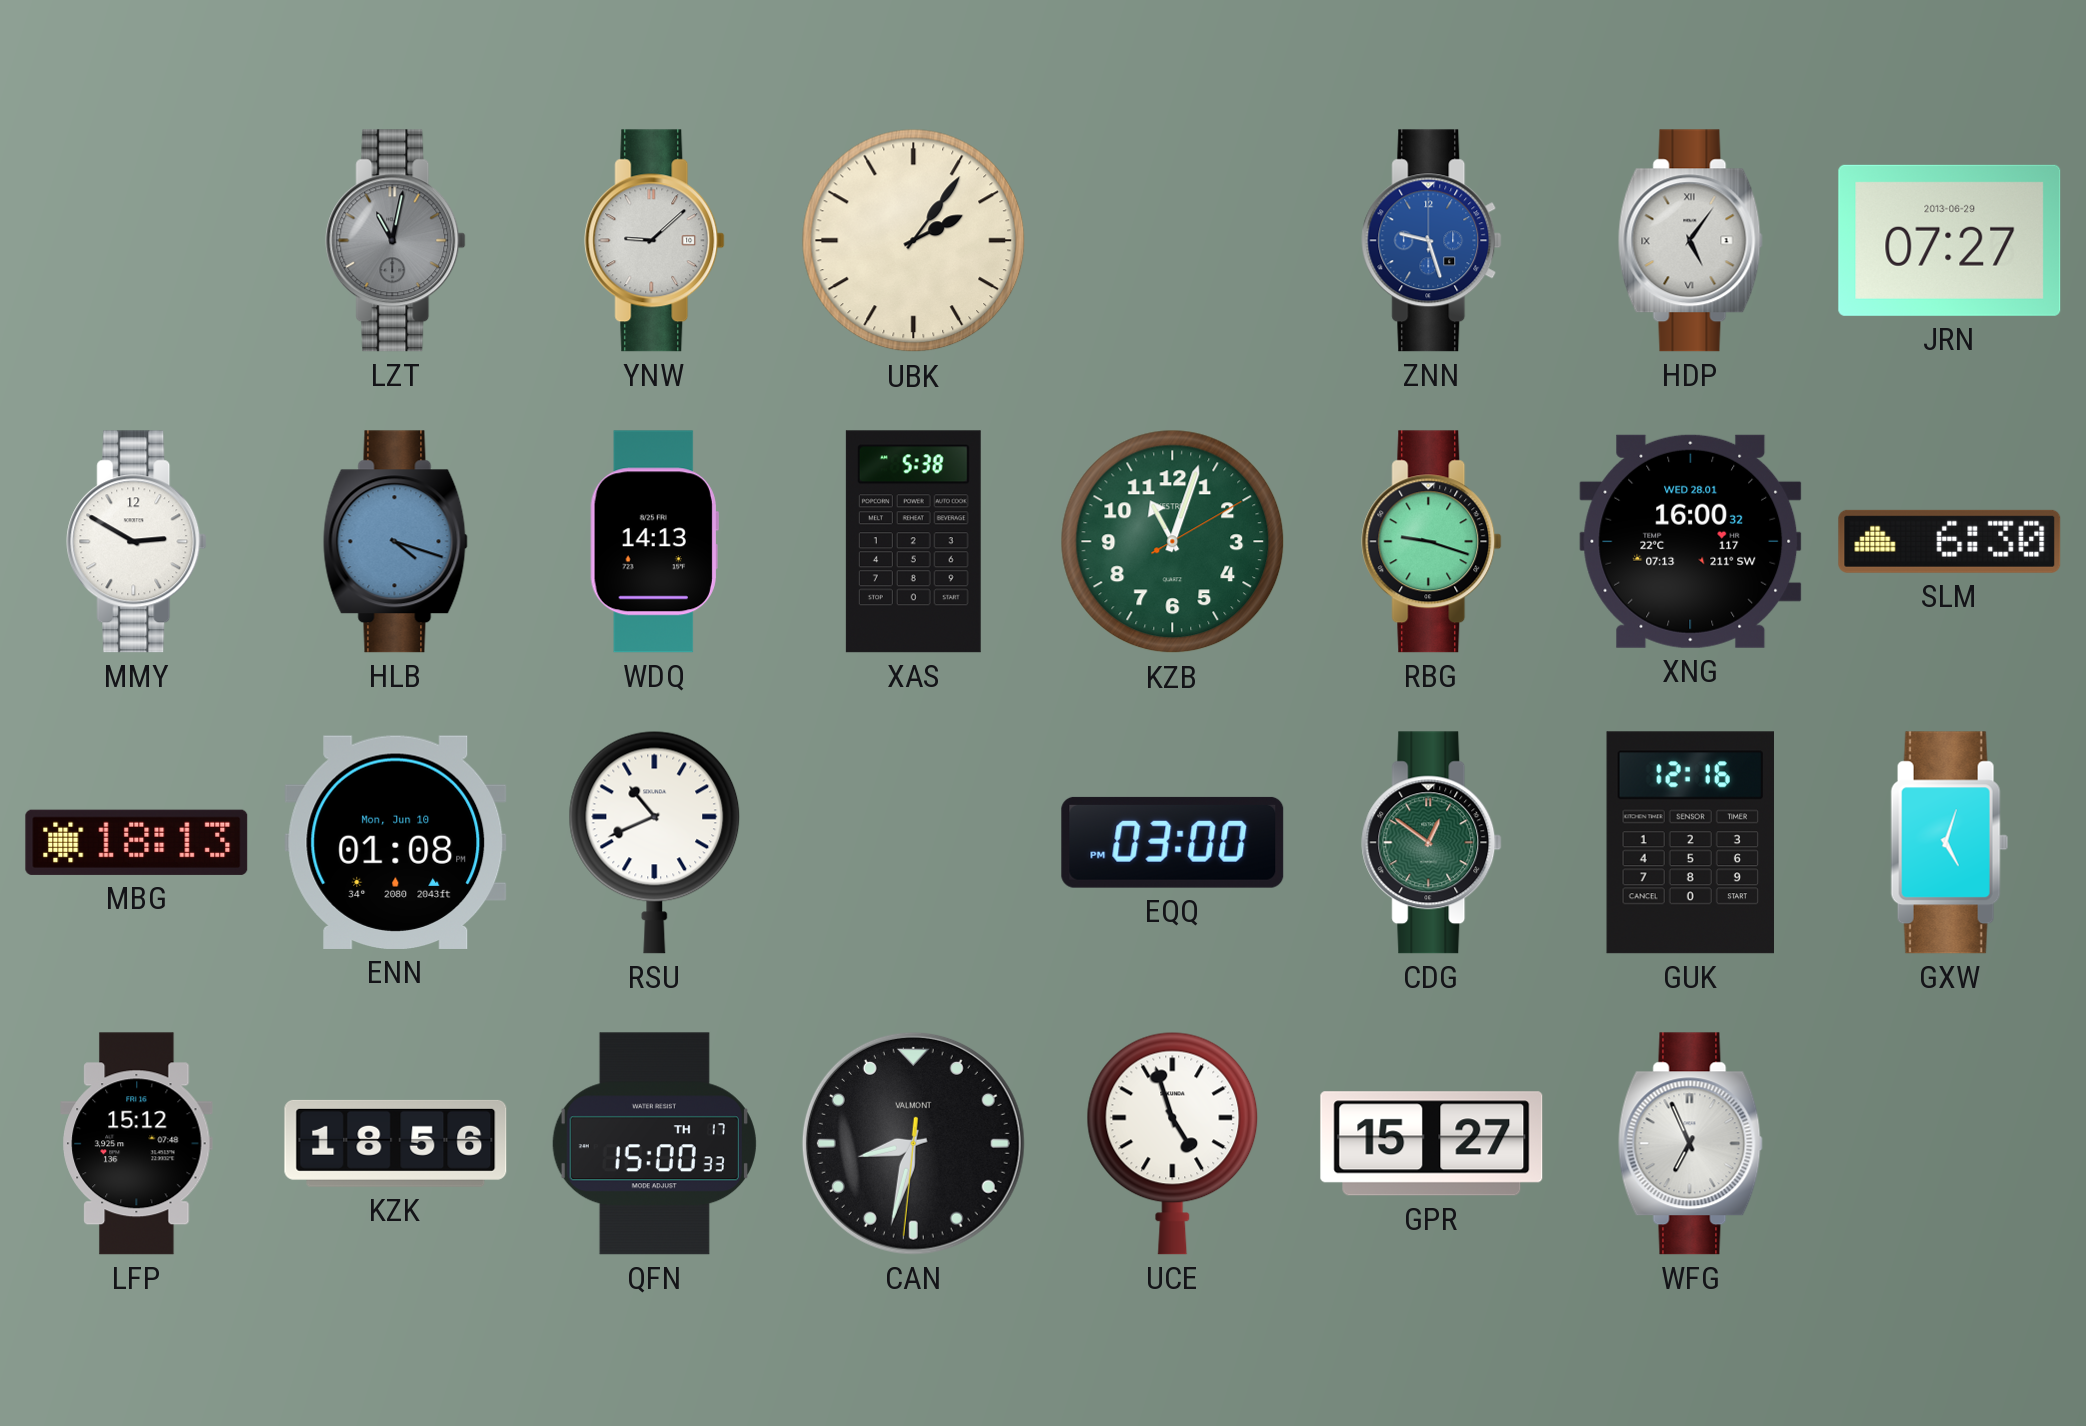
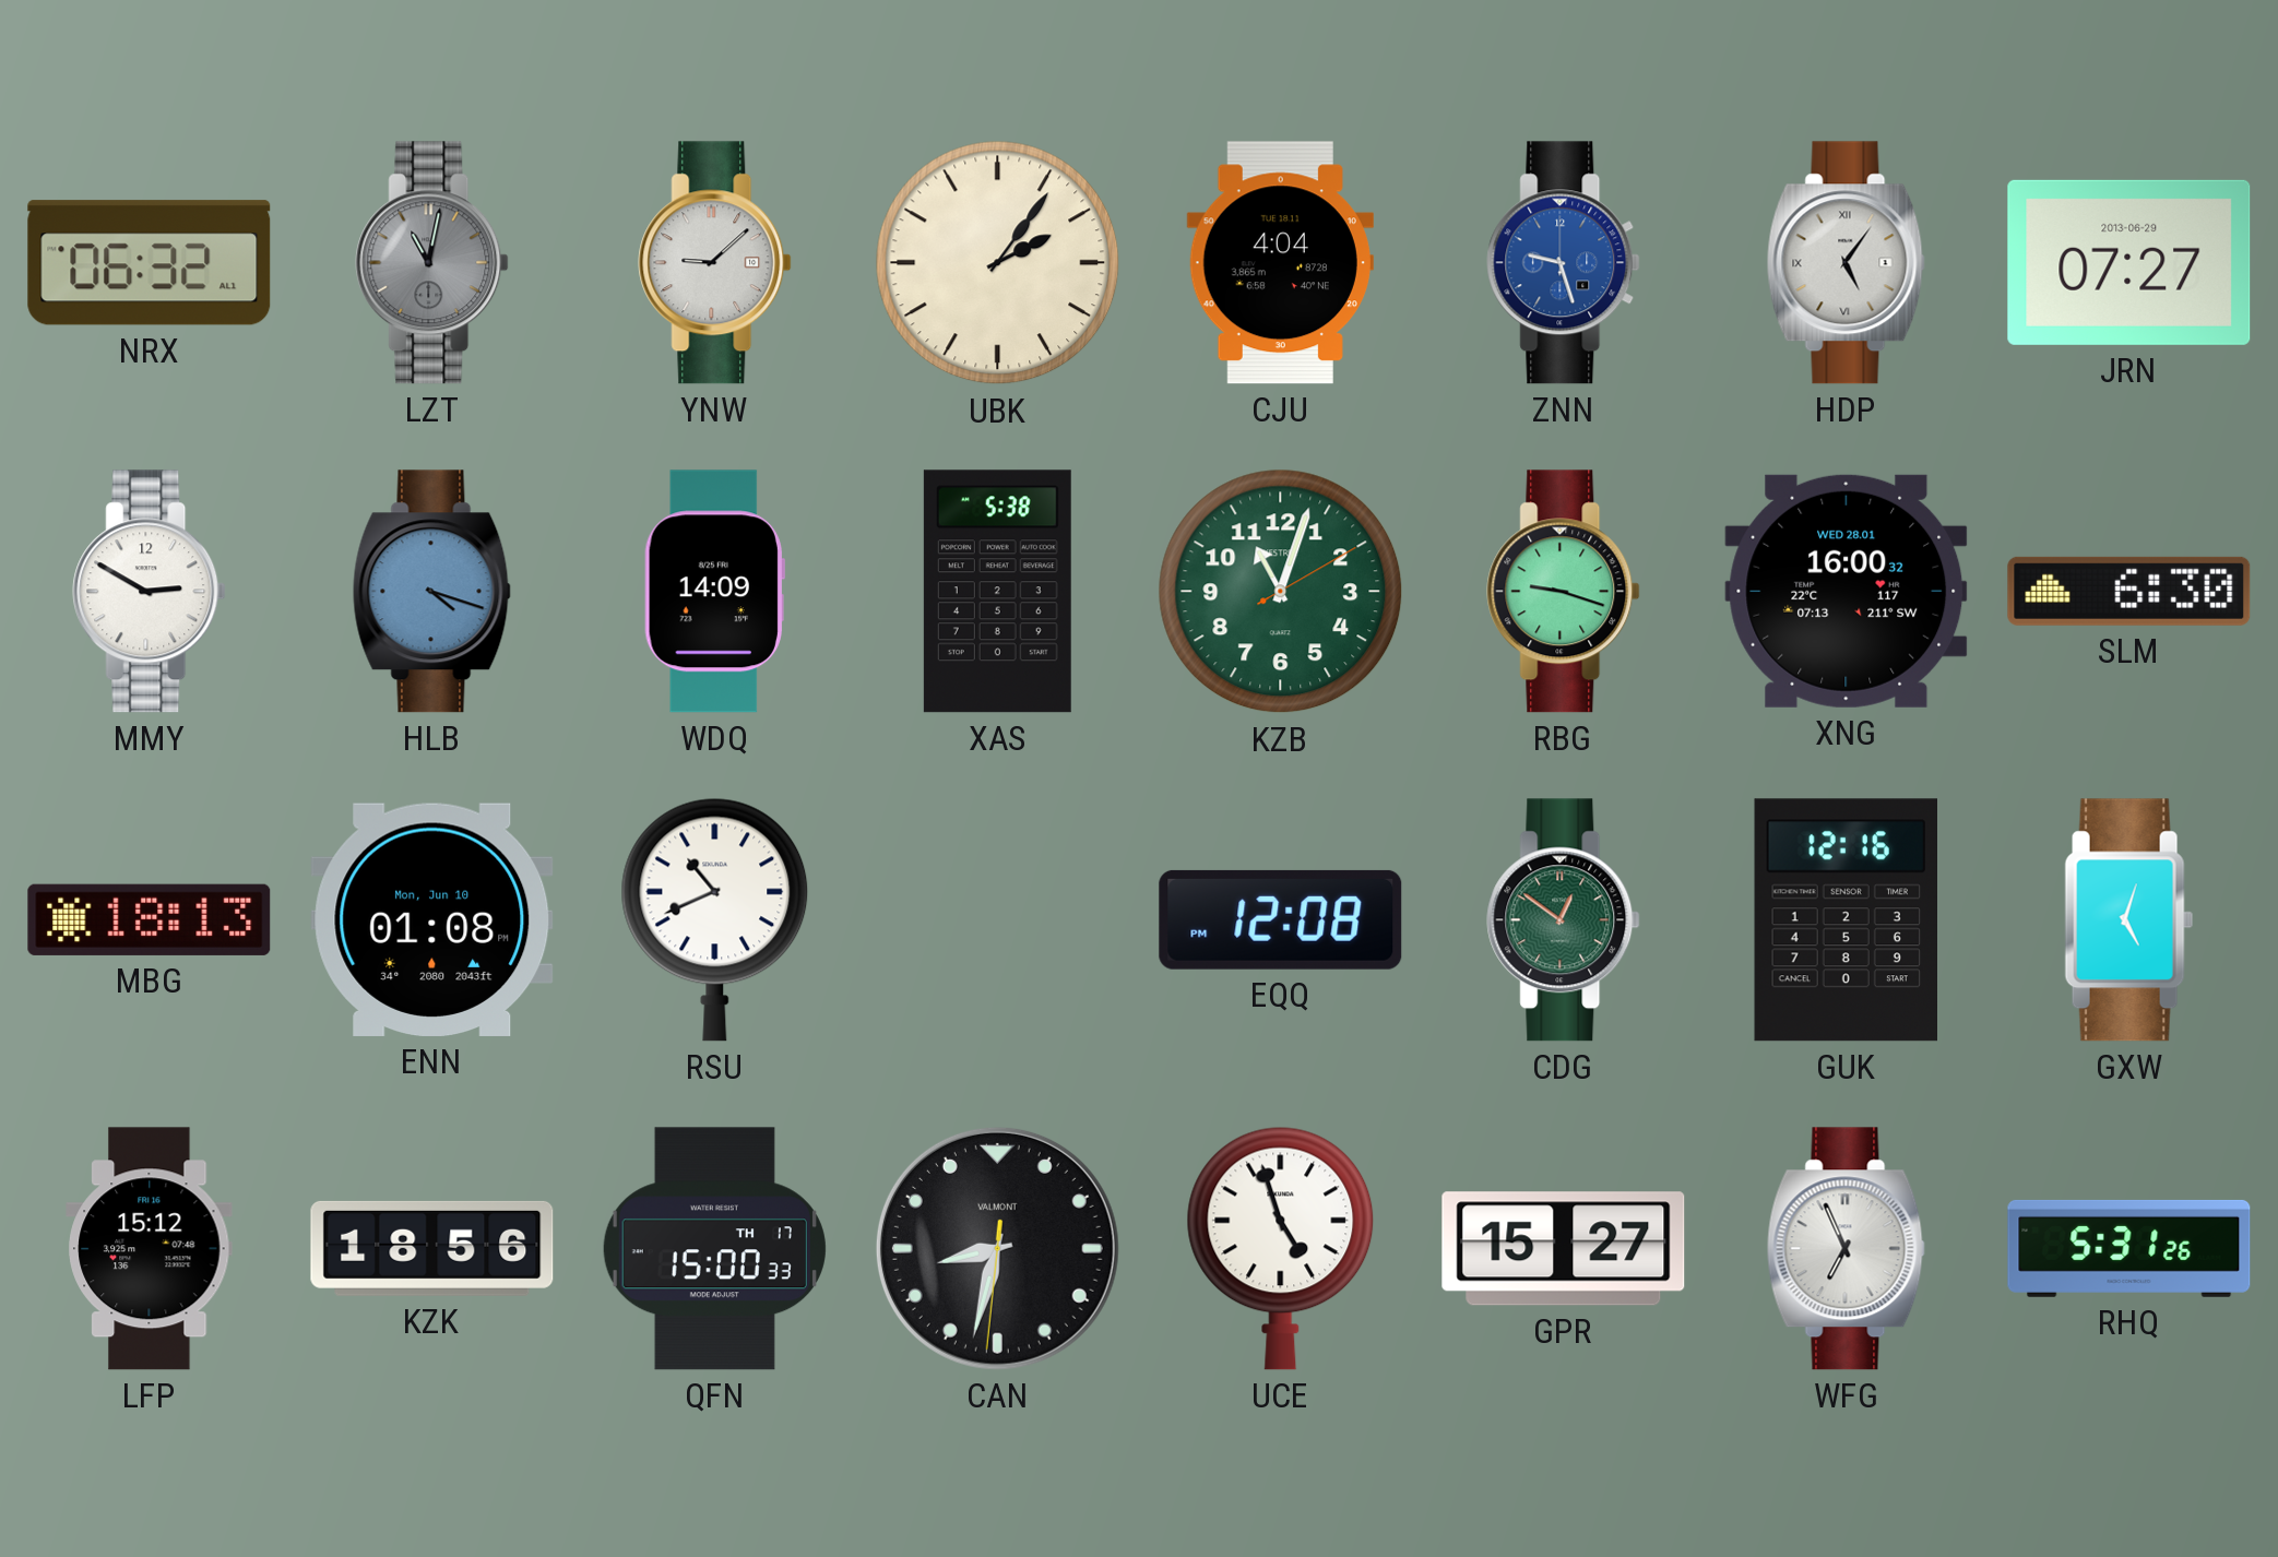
NRX: none -> 06:32
CJU: none -> 4:04
WDQ: 14:13 -> 14:09
EQQ: 03:00 -> 12:08
RHQ: none -> 5:31
